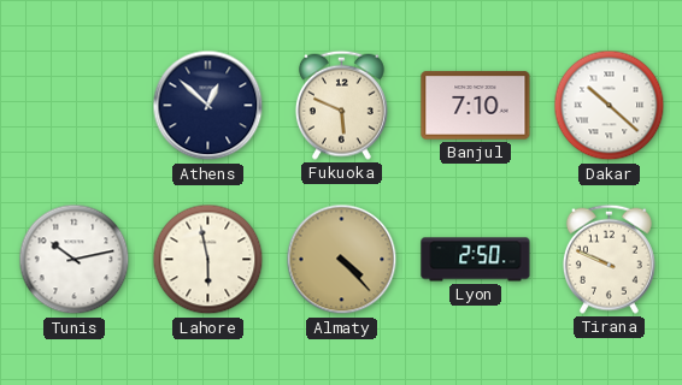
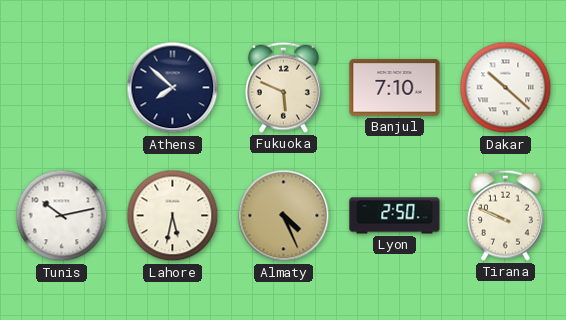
Athens: 12:52 -> 7:52
Lahore: 5:58 -> 5:32
Almaty: 4:23 -> 4:26
